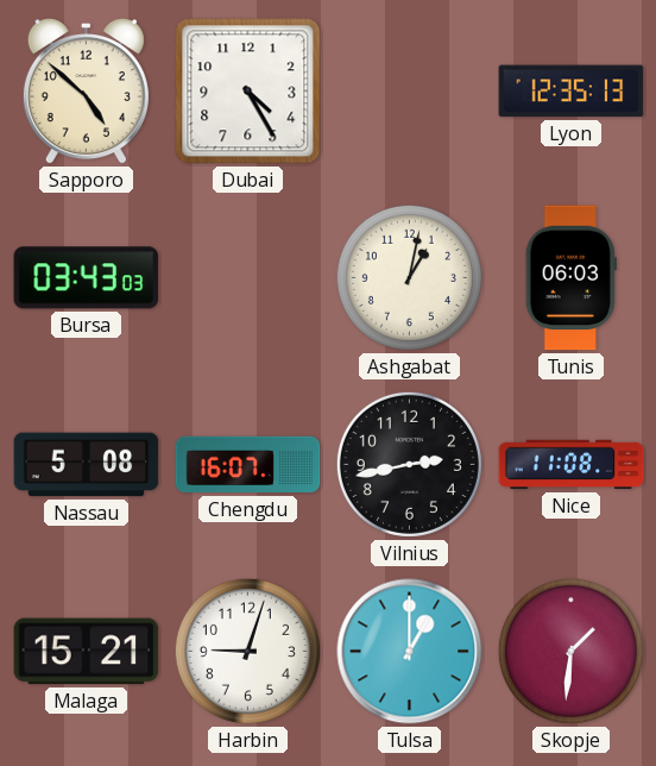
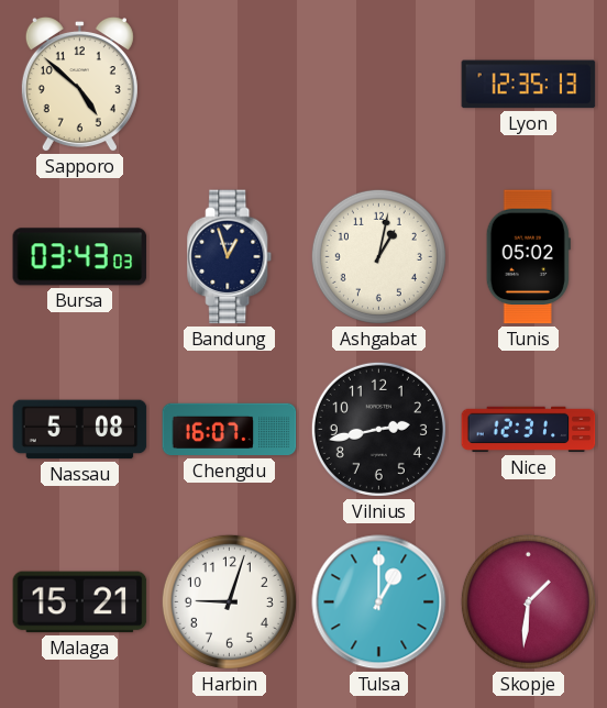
Dubai: 4:25 -> none
Bandung: none -> 12:57
Tunis: 06:03 -> 05:02
Nice: 11:08 -> 12:31
